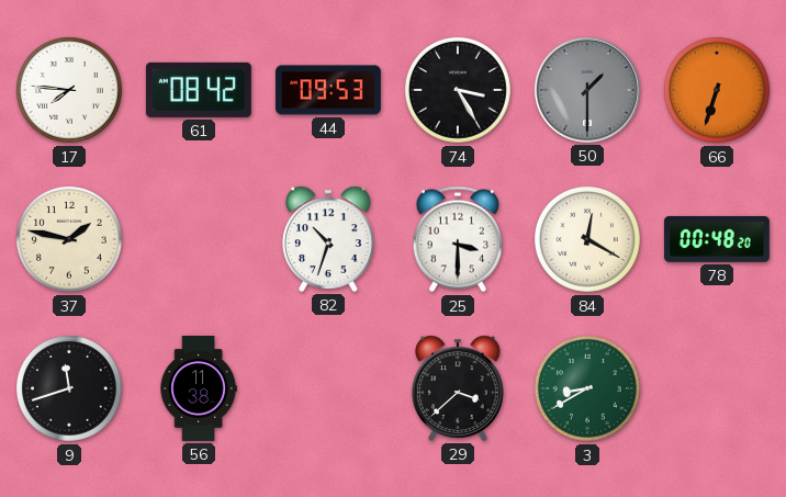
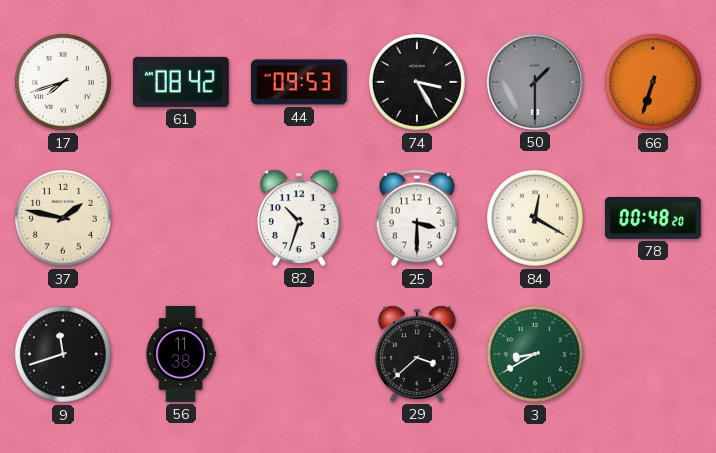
17: 7:46 -> 7:42
